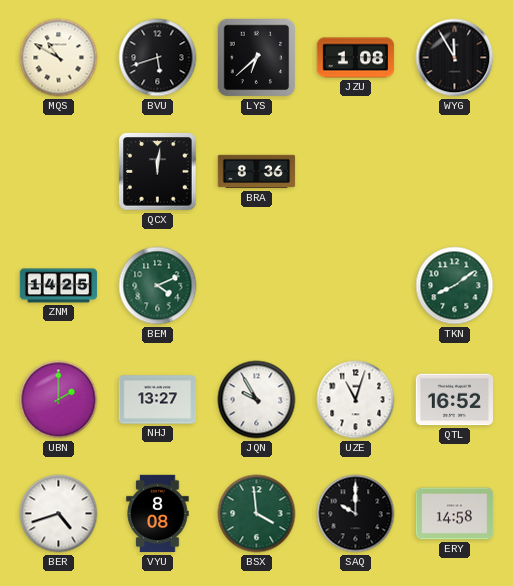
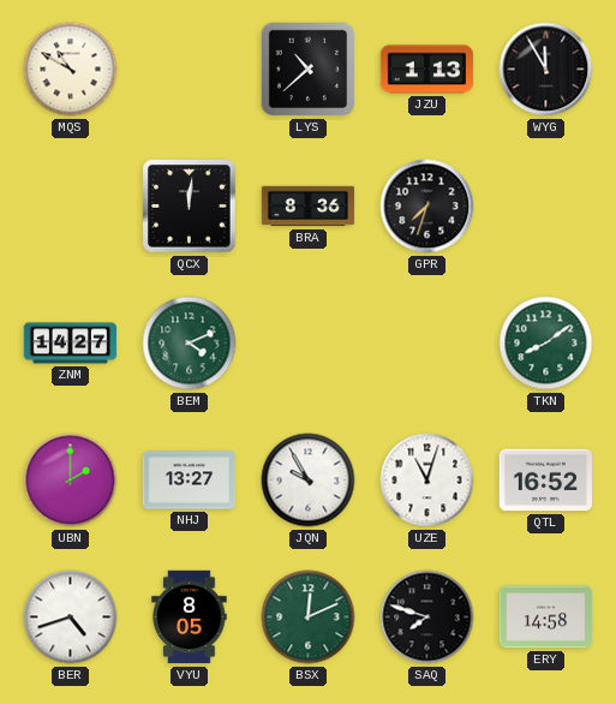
BVU: 5:42 -> none
LYS: 6:38 -> 10:38
JZU: 1:08 -> 1:13
GPR: none -> 7:33
ZNM: 14:25 -> 14:27
VYU: 8:08 -> 8:05
BSX: 3:59 -> 12:11
SAQ: 10:00 -> 7:48
